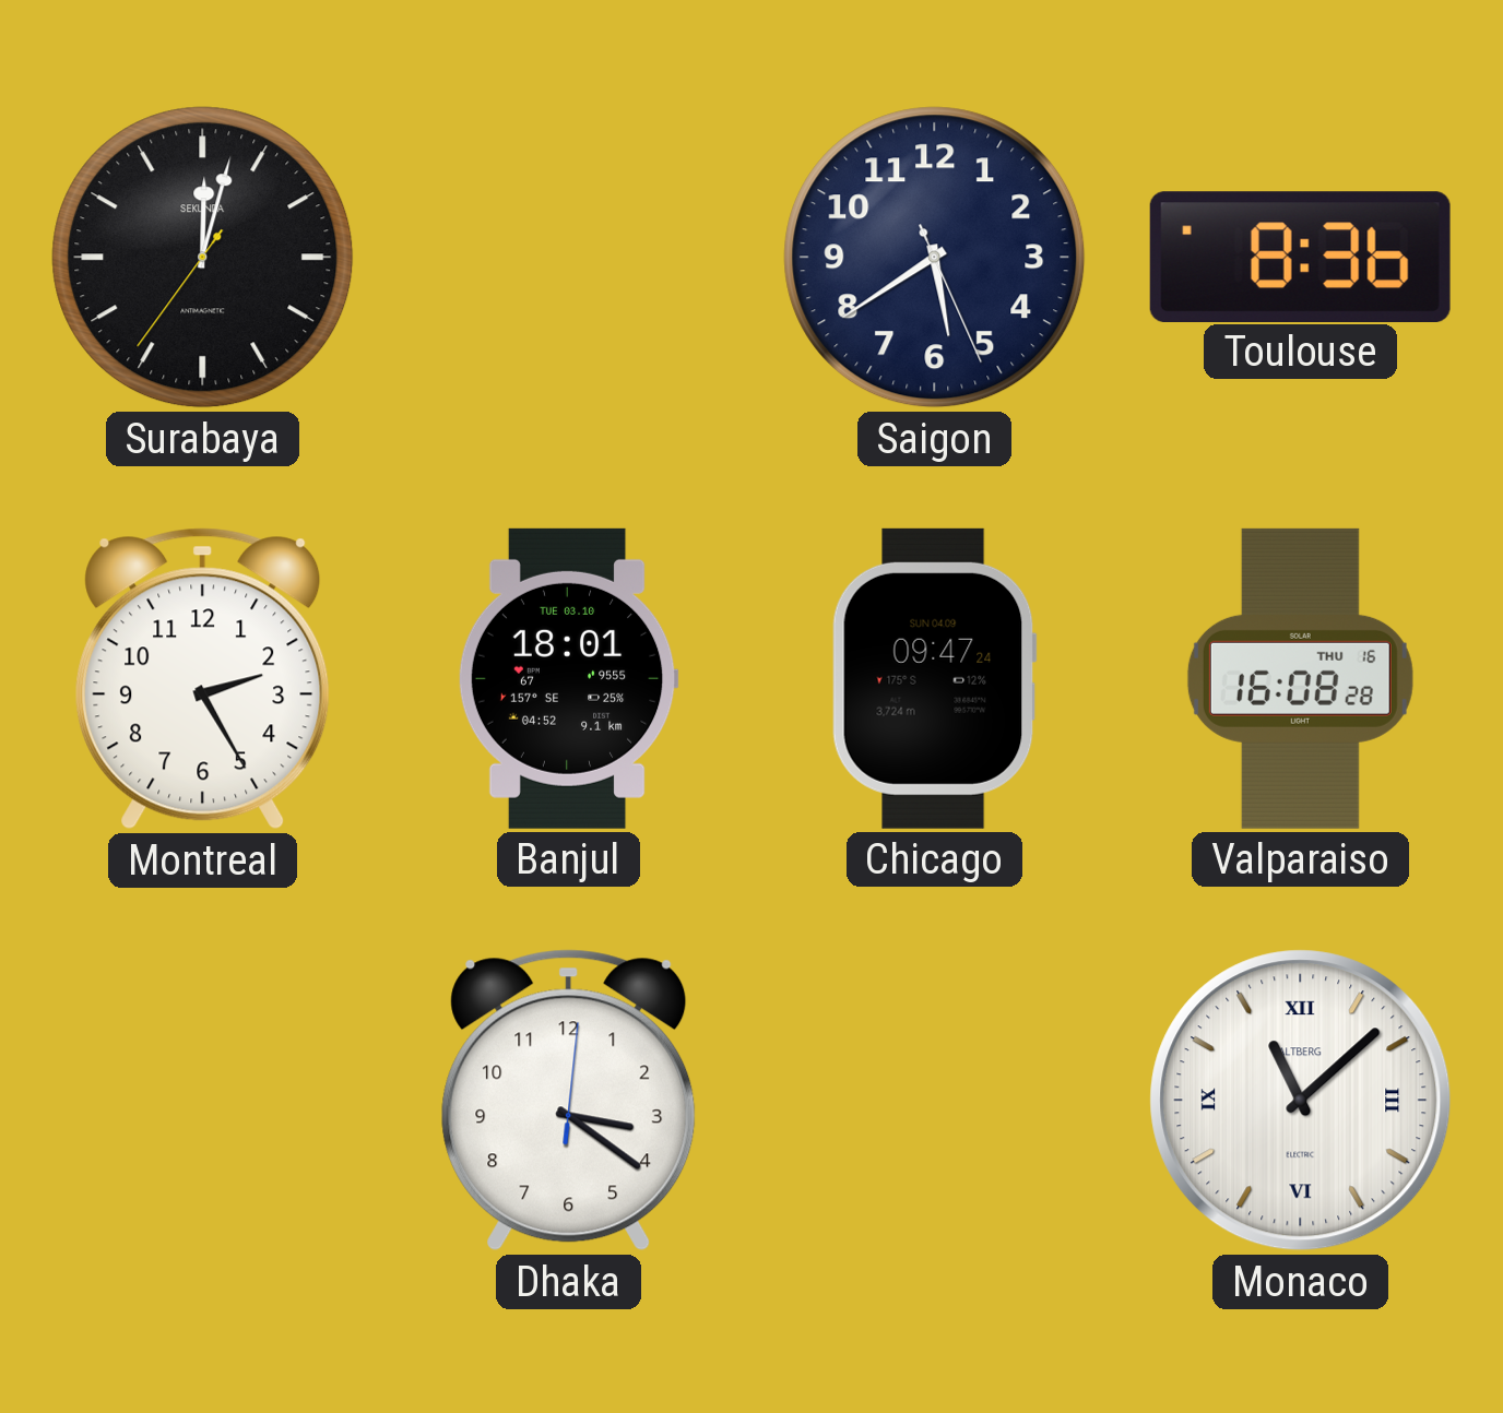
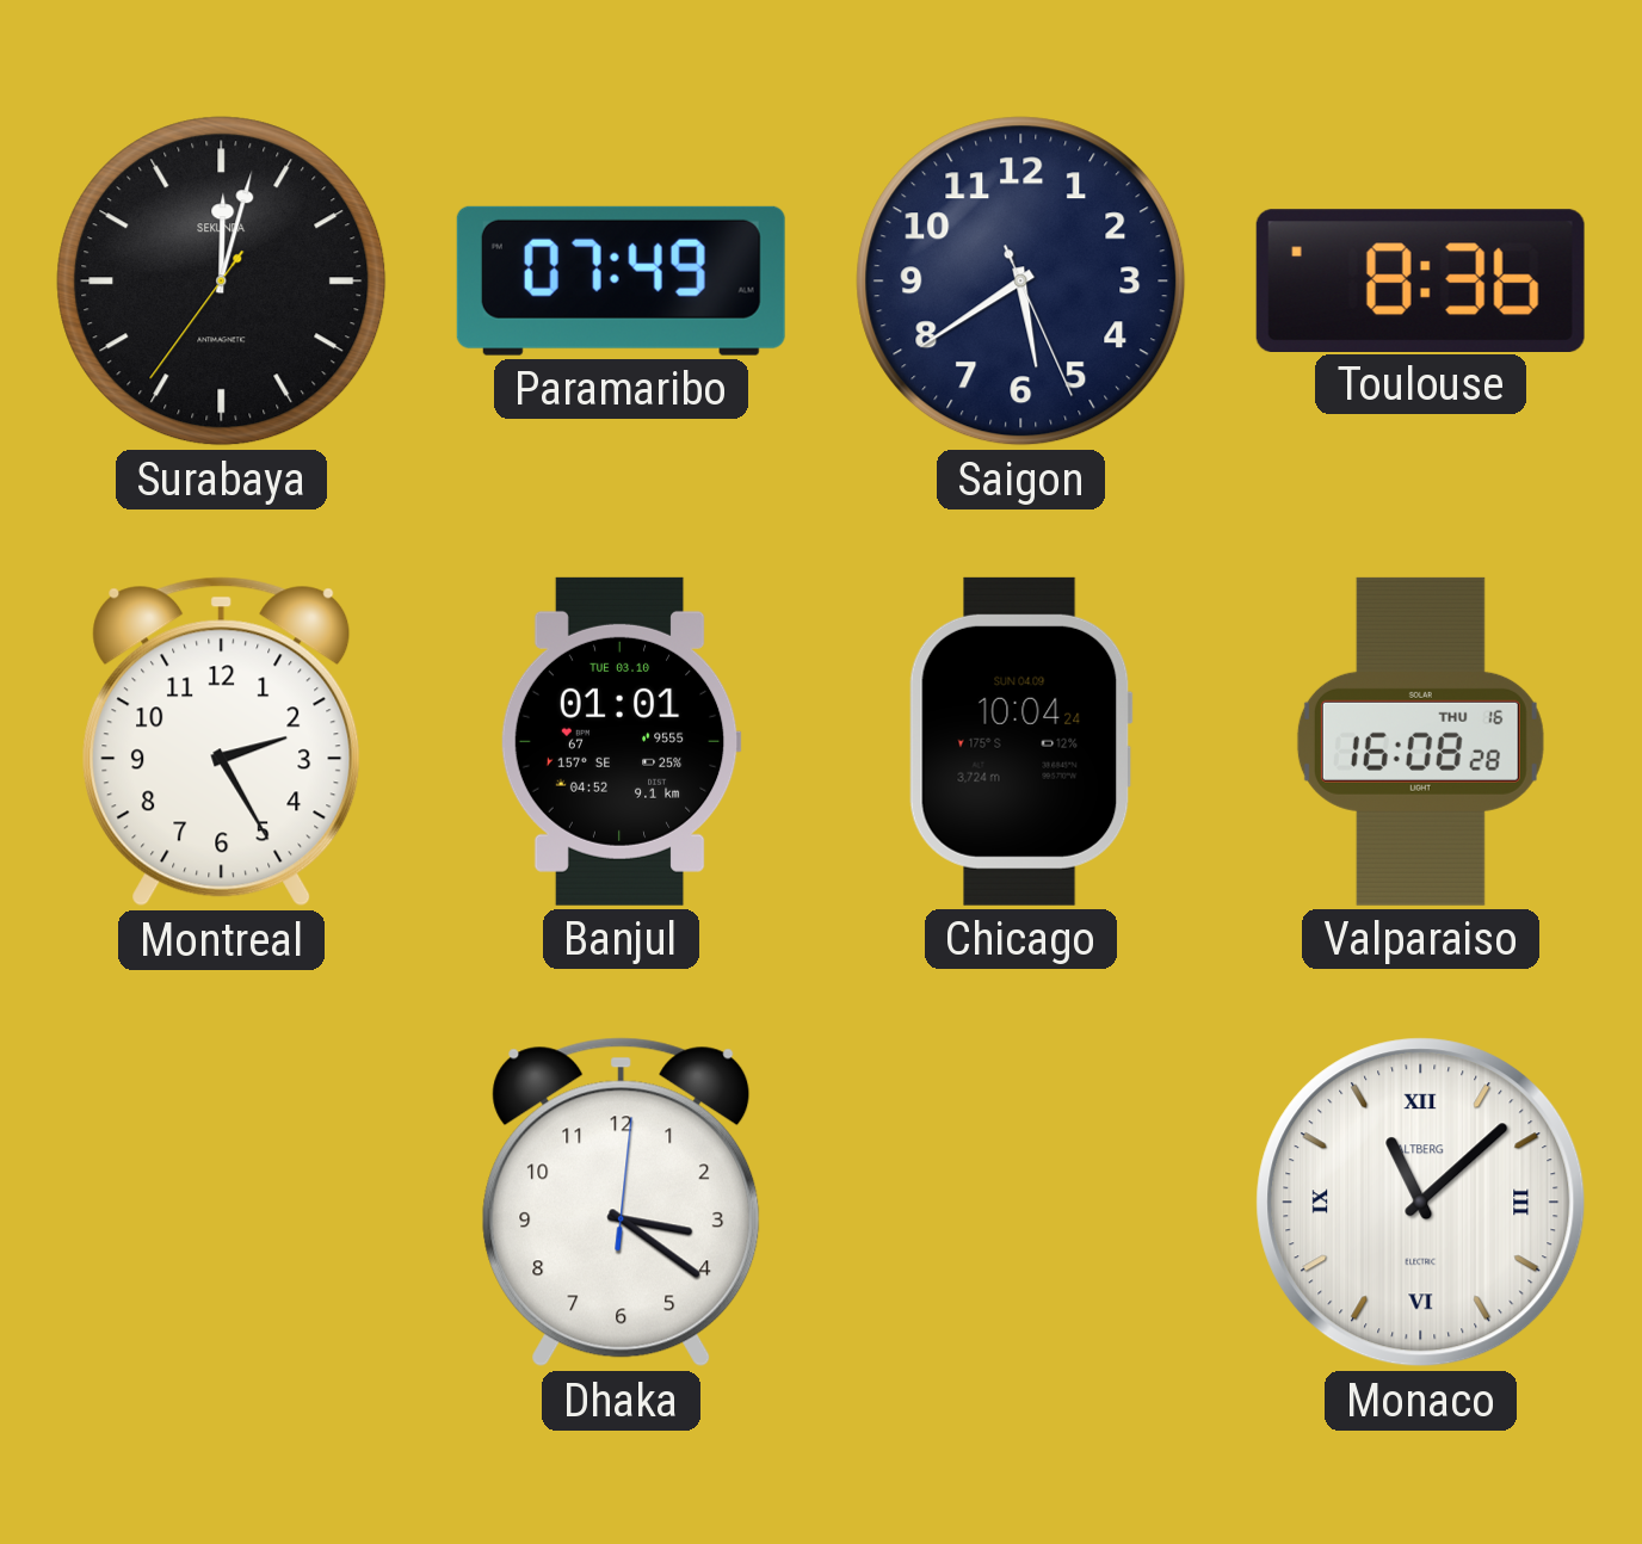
Paramaribo: none -> 07:49
Banjul: 18:01 -> 01:01
Chicago: 09:47 -> 10:04
